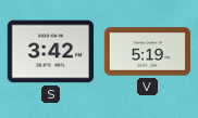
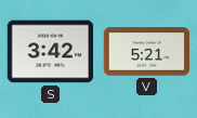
V: 5:19 -> 5:21
